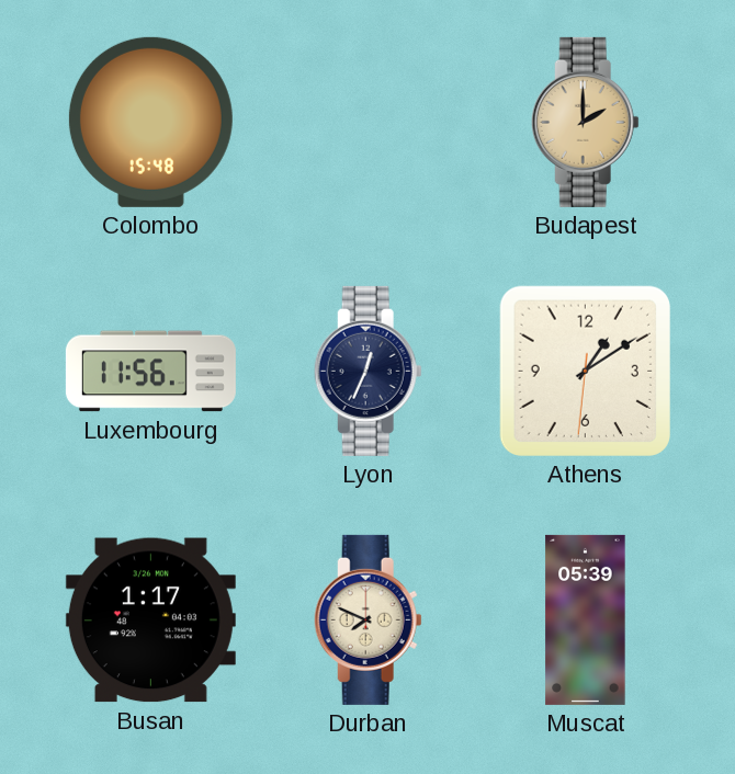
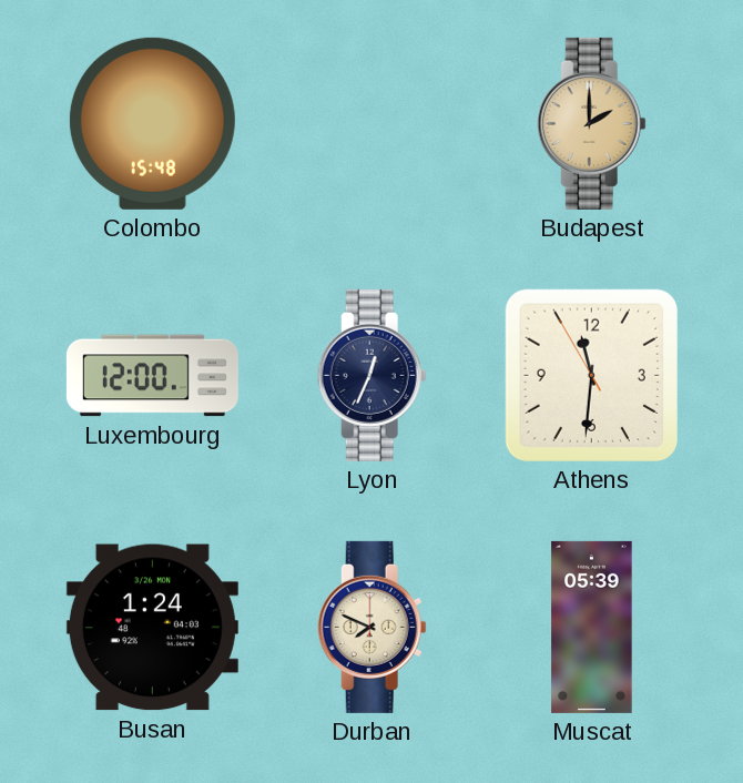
Luxembourg: 11:56 -> 12:00
Athens: 1:09 -> 11:30
Busan: 1:17 -> 1:24
